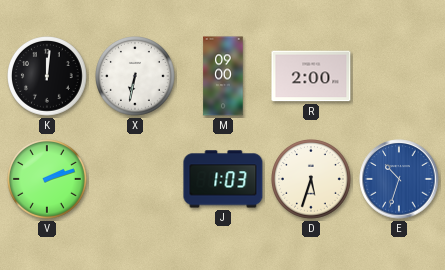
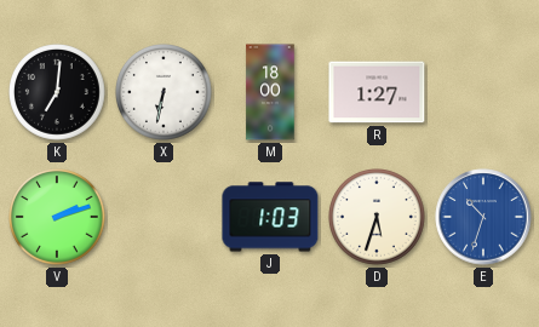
K: 12:01 -> 7:01
M: 09:00 -> 18:00
R: 2:00 -> 1:27
